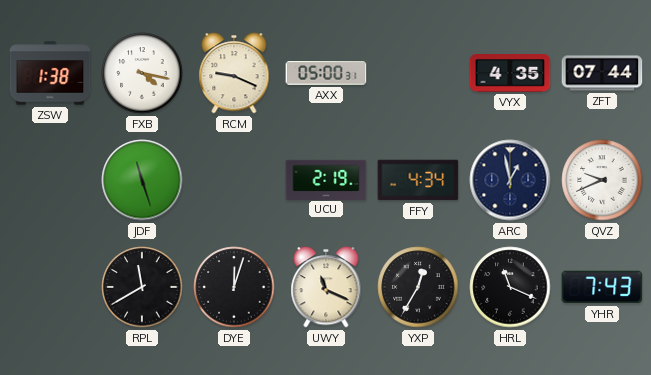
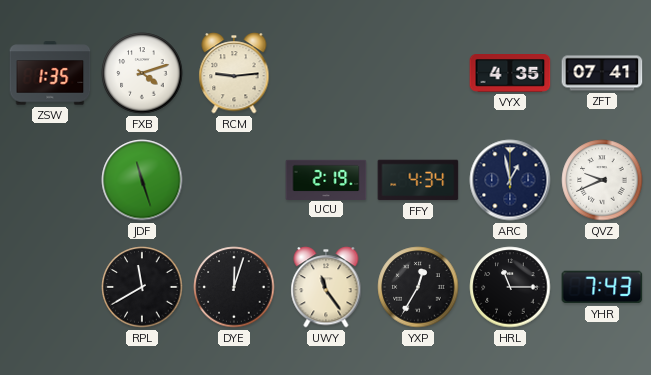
ZSW: 1:38 -> 1:35
FXB: 4:17 -> 4:12
RCM: 9:19 -> 9:14
AXX: 05:00 -> none
ZFT: 07:44 -> 07:41
UWY: 11:19 -> 11:24
HRL: 11:19 -> 11:15
